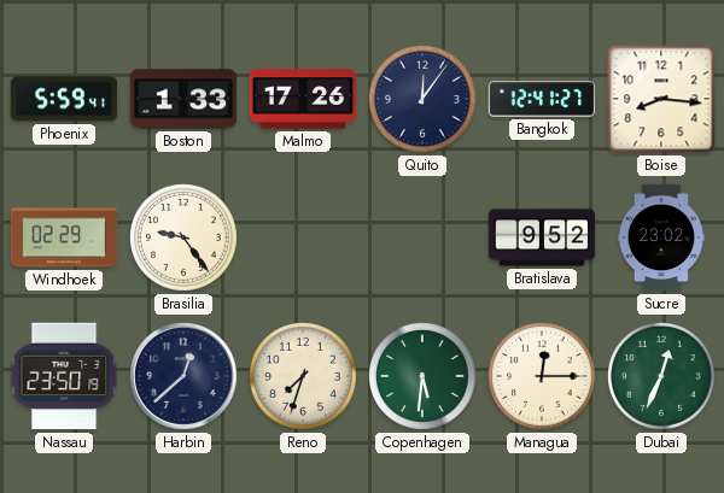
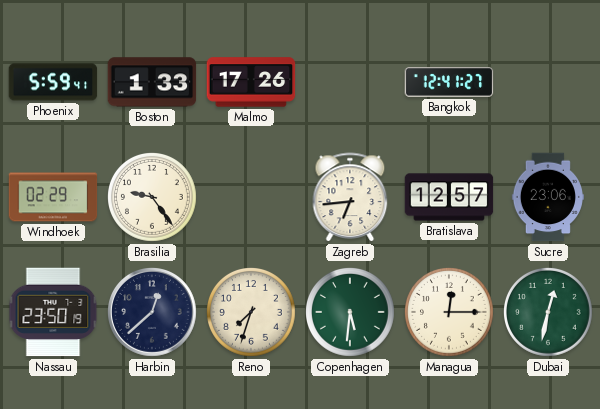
Quito: 12:06 -> none
Boise: 8:16 -> none
Zagreb: none -> 6:44
Bratislava: 9:52 -> 12:57
Sucre: 23:02 -> 23:06
Dubai: 12:34 -> 12:32
